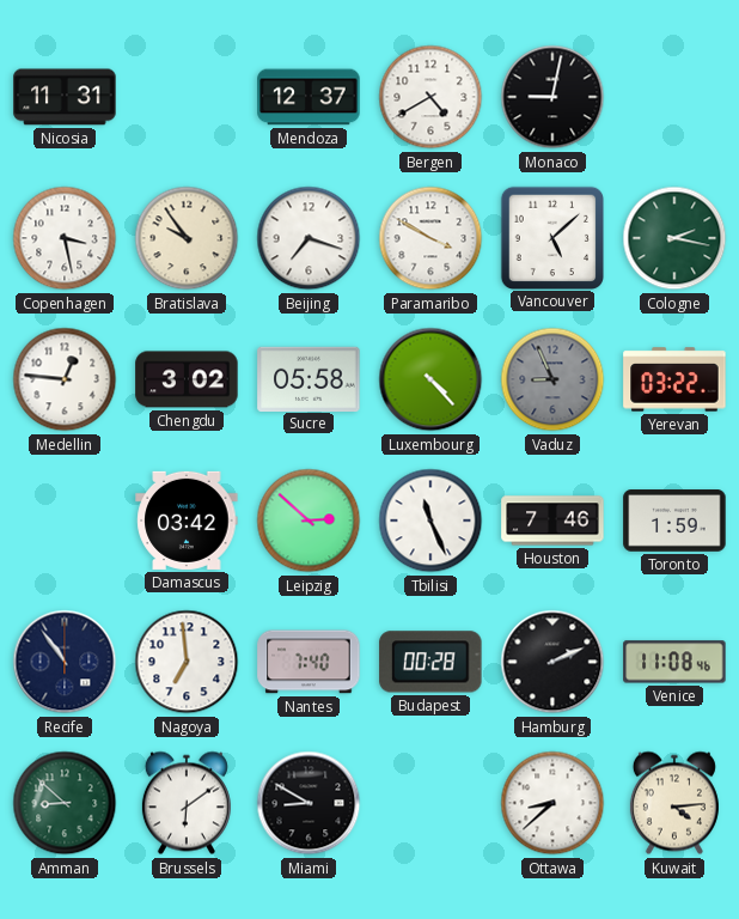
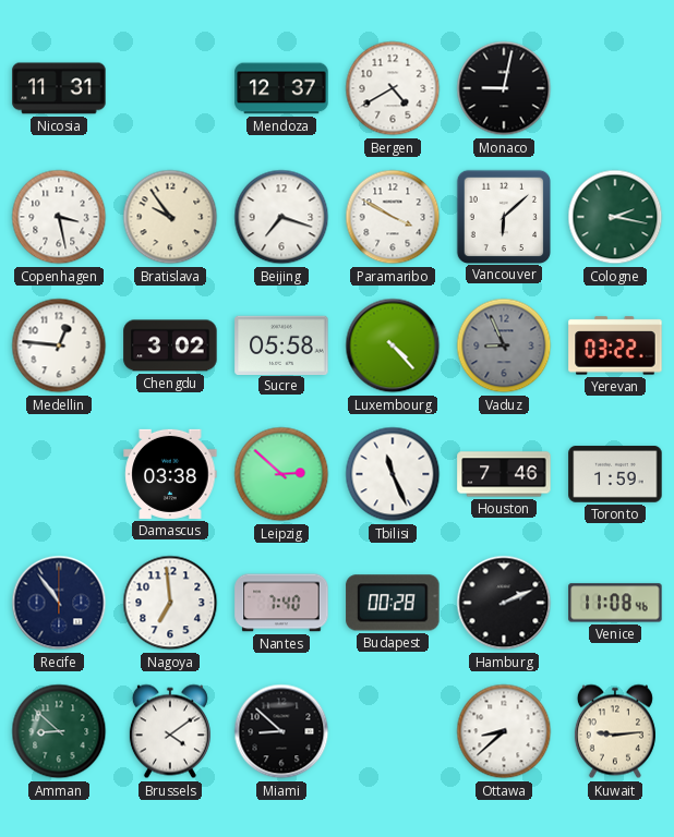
Vancouver: 5:08 -> 6:08
Damascus: 03:42 -> 03:38
Brussels: 6:09 -> 4:09
Miami: 8:50 -> 8:52
Kuwait: 4:14 -> 9:14
